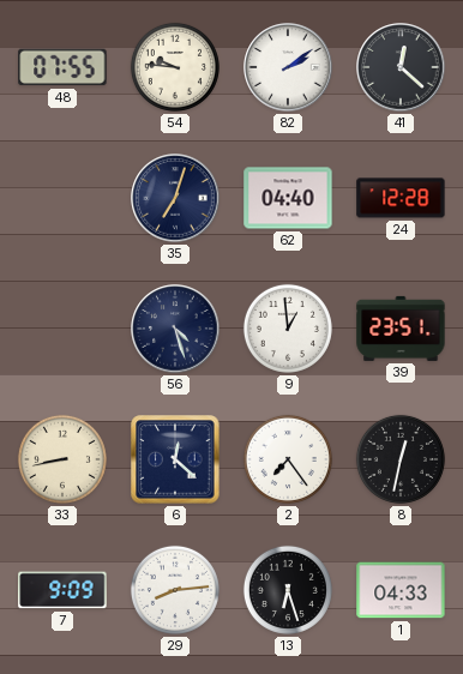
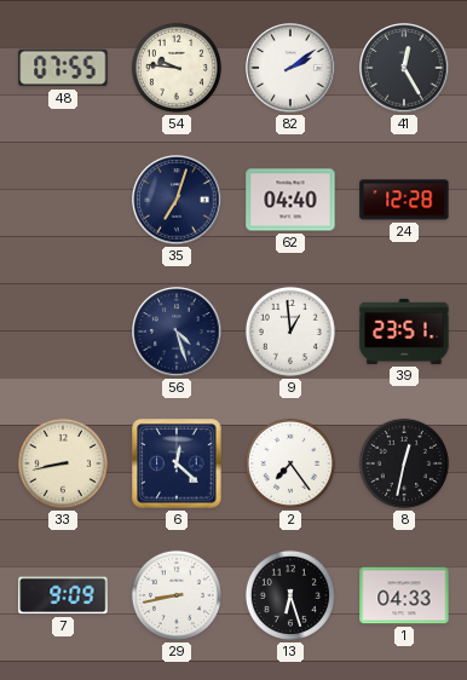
41: 12:22 -> 12:25
29: 8:14 -> 8:43
